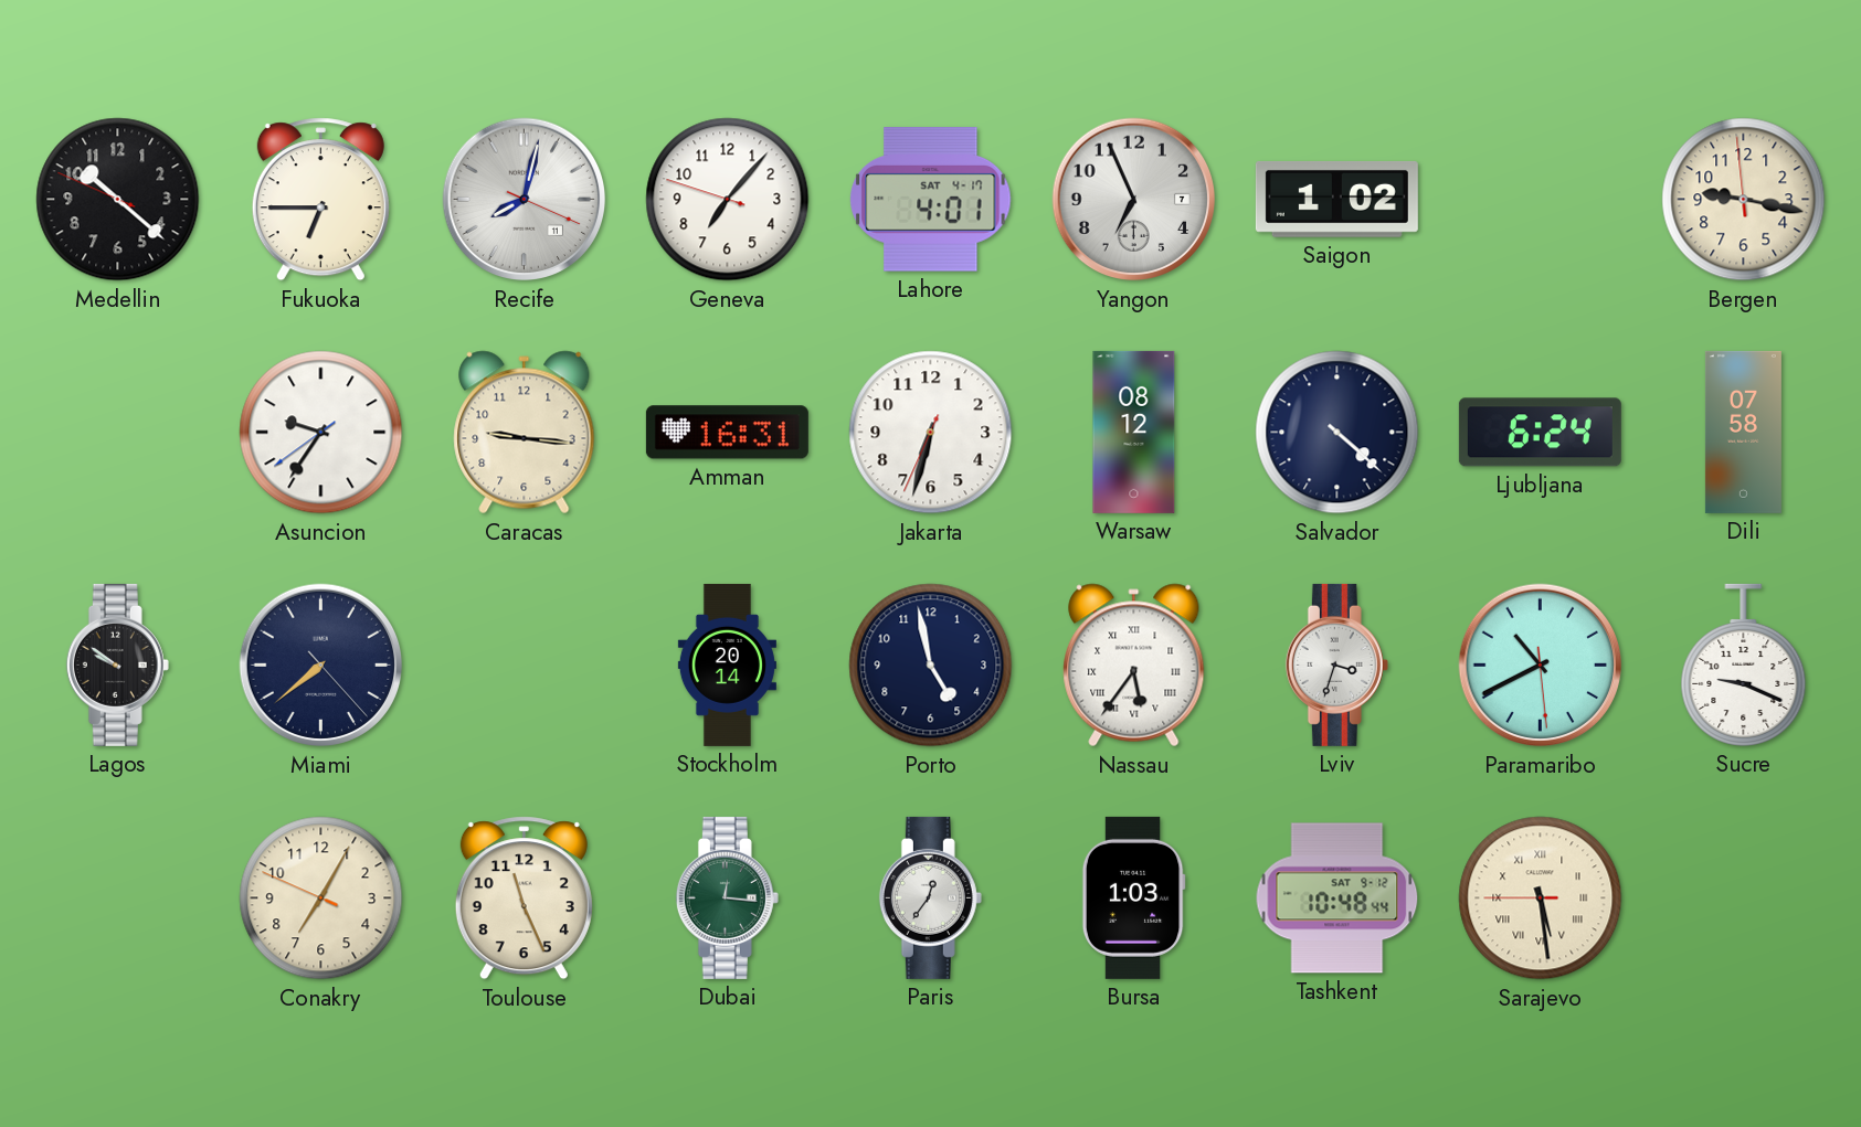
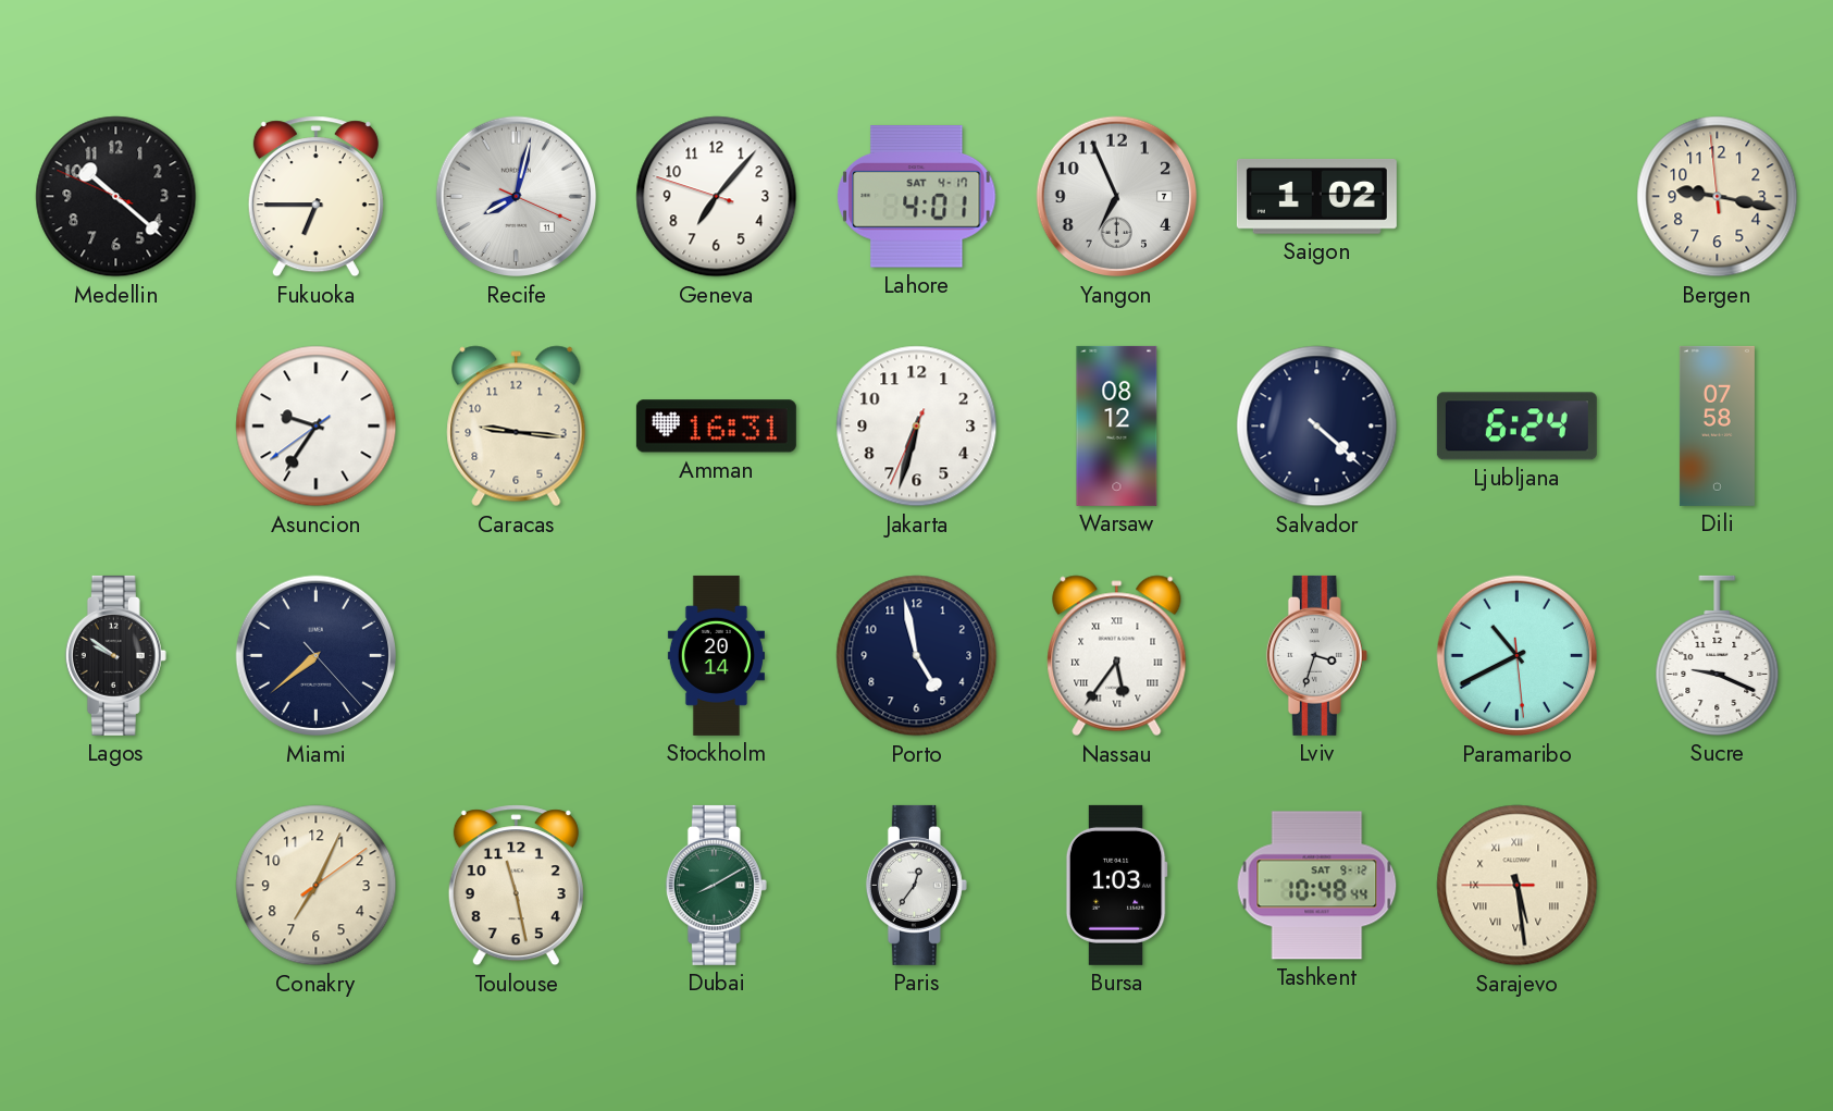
Conakry: 7:04:49 -> 7:04:09
Toulouse: 11:26 -> 11:28
Dubai: 12:16 -> 8:10
